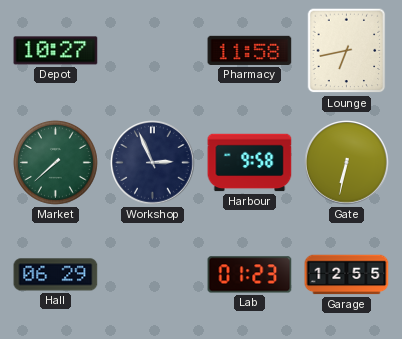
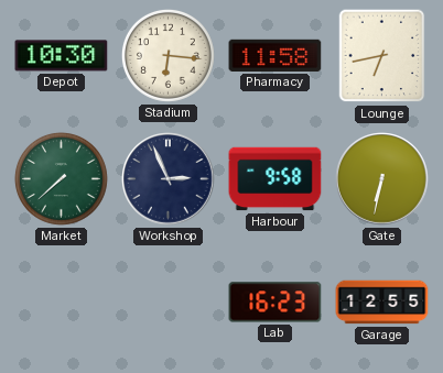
Depot: 10:27 -> 10:30
Stadium: none -> 6:16
Hall: 06:29 -> none
Lab: 01:23 -> 16:23
